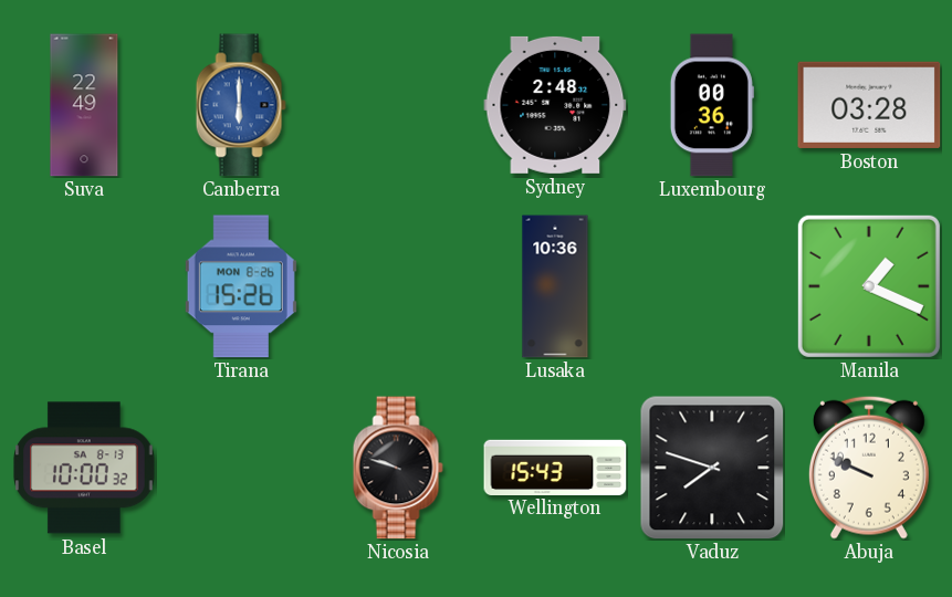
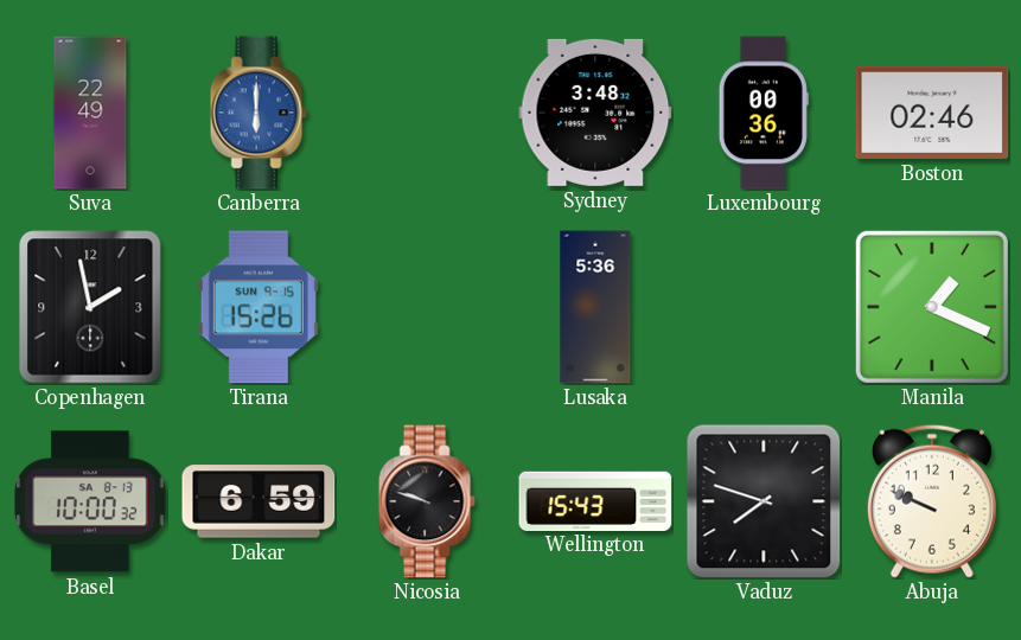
Sydney: 2:48 -> 3:48
Boston: 03:28 -> 02:46
Copenhagen: none -> 1:58
Tirana date: MON 8-26 -> SUN 9-15
Lusaka: 10:36 -> 5:36
Dakar: none -> 6:59
